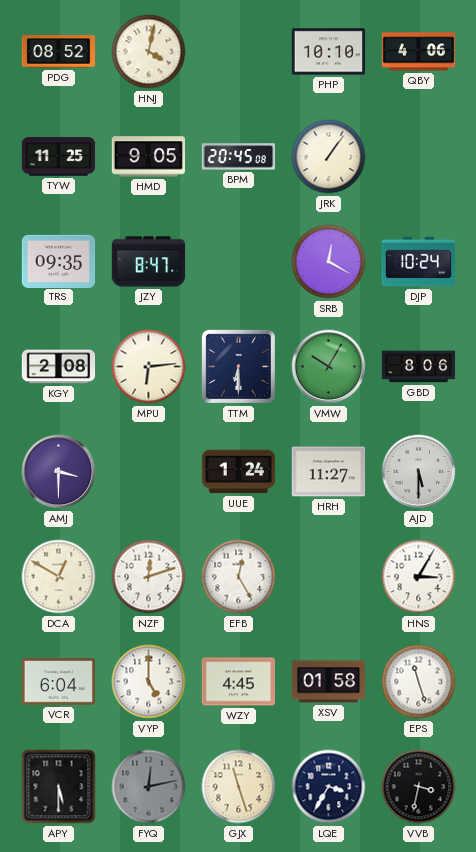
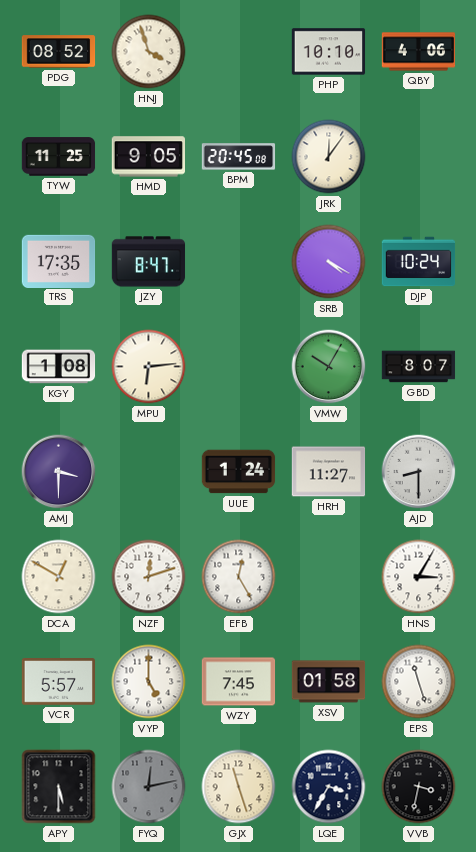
HNJ: 4:02 -> 3:57
JRK: 1:06 -> 12:06
TRS: 09:35 -> 17:35
SRB: 12:20 -> 4:20
KGY: 2:08 -> 1:08
TTM: 6:30 -> none
GBD: 8:06 -> 8:07
AJD: 5:30 -> 8:30
VCR: 6:04 -> 5:57
WZY: 4:45 -> 7:45
